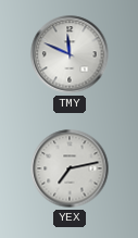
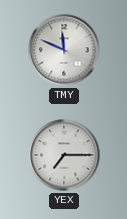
YEX: 7:13 -> 7:15
